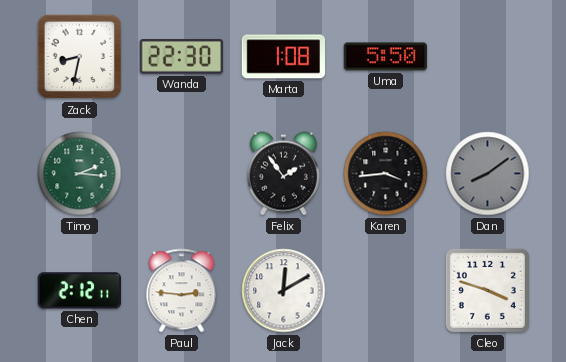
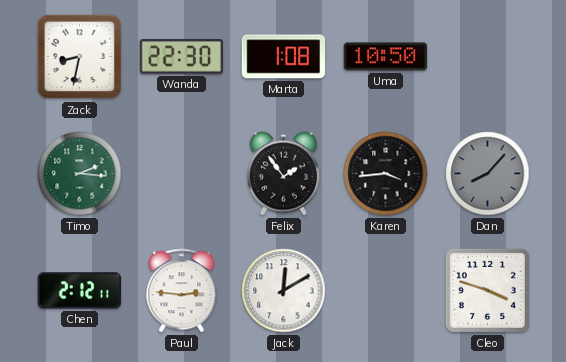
Uma: 5:50 -> 10:50
Dan: 8:09 -> 8:07
